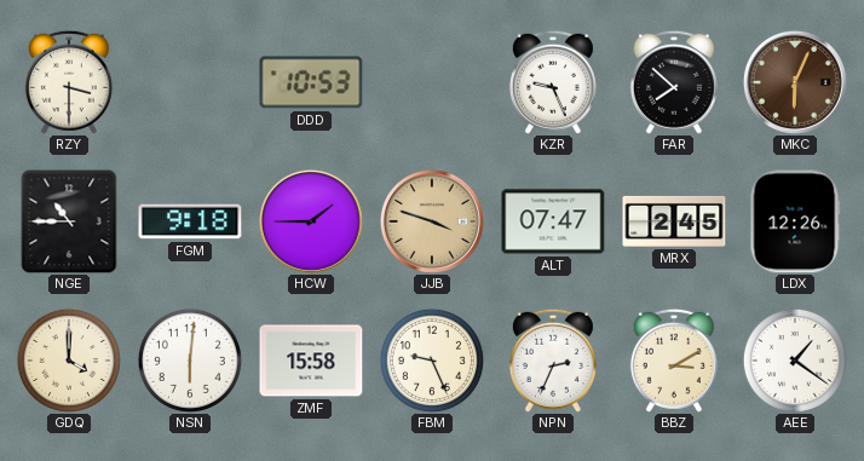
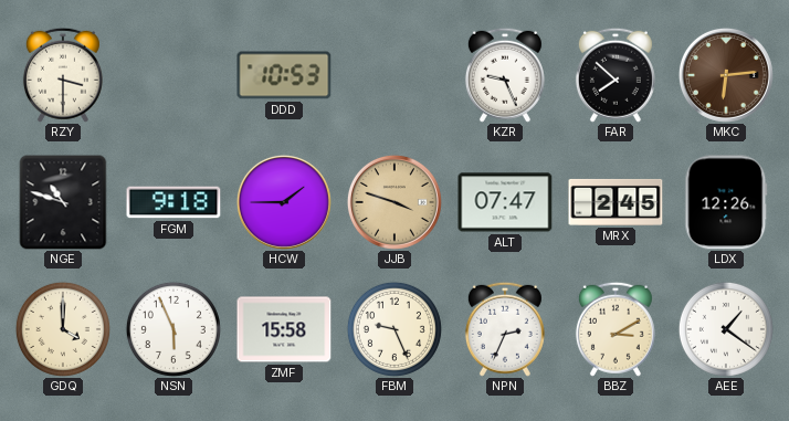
MKC: 6:04 -> 6:14
NGE: 10:45 -> 10:48
NSN: 6:01 -> 5:56
